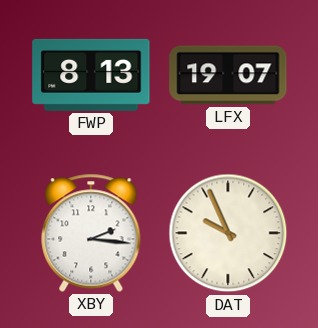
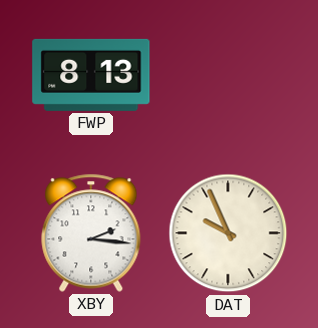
LFX: 19:07 -> none
